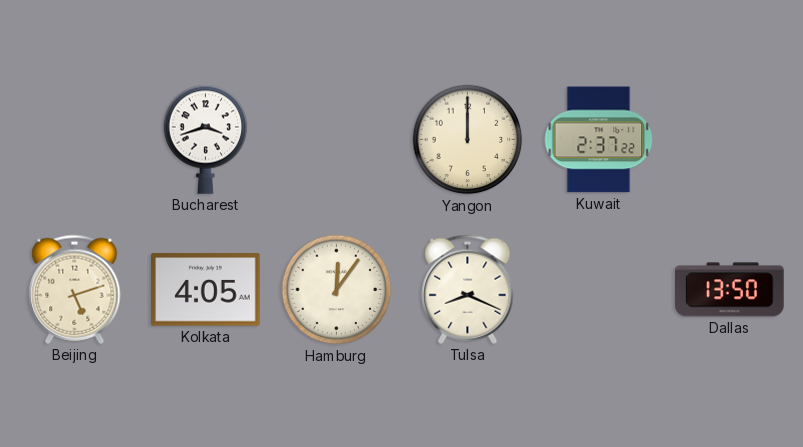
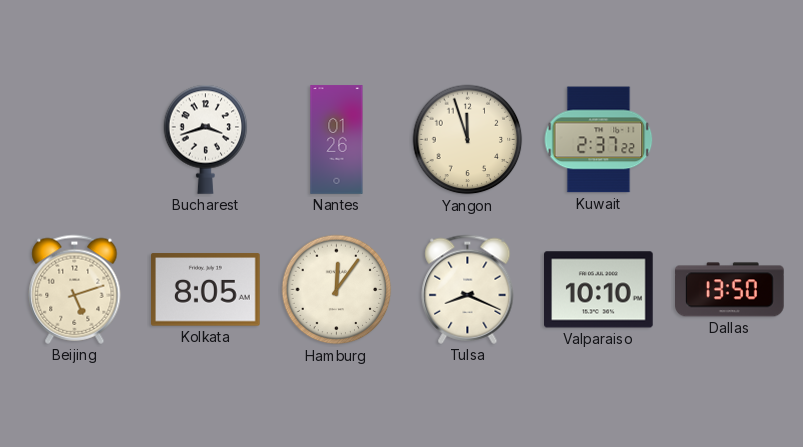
Nantes: none -> 01:26
Yangon: 12:00 -> 11:57
Kolkata: 4:05 -> 8:05
Valparaiso: none -> 10:10
